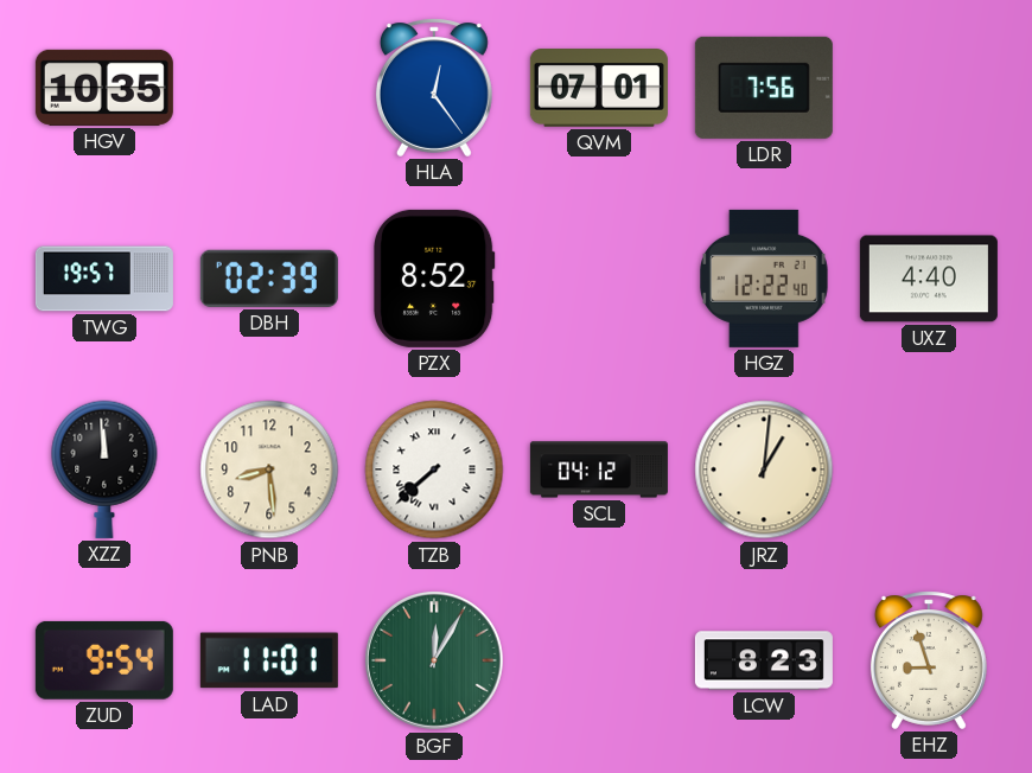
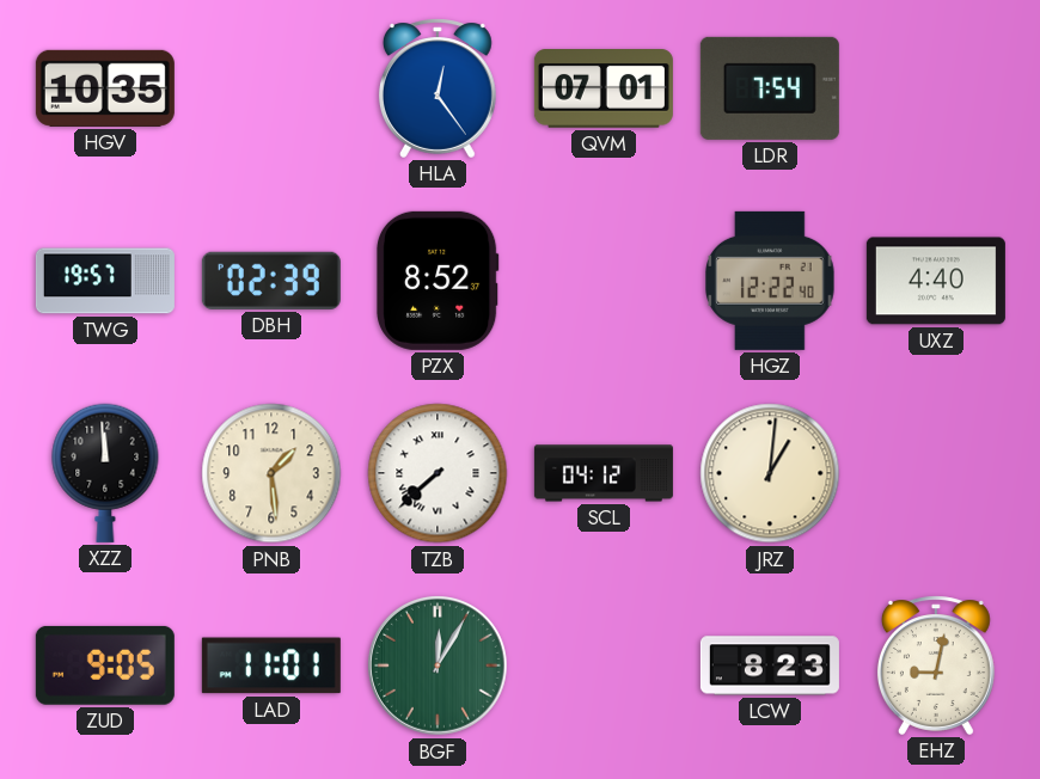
LDR: 7:56 -> 7:54
PNB: 8:29 -> 1:29
ZUD: 9:54 -> 9:05
EHZ: 8:57 -> 9:02
